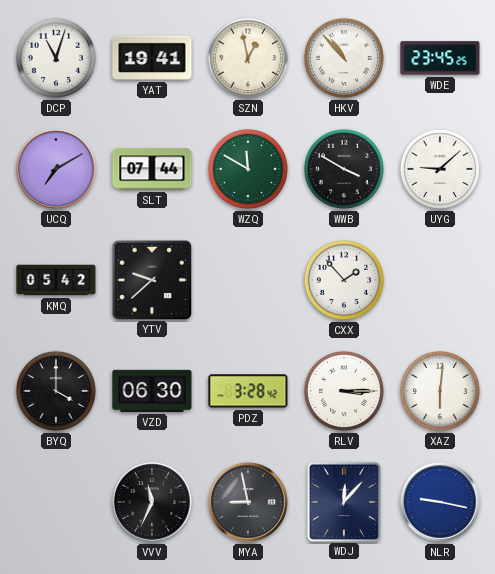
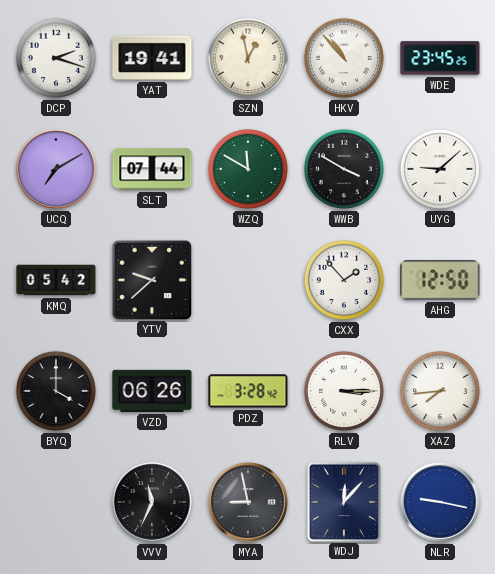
DCP: 11:03 -> 2:18
AHG: none -> 12:50
VZD: 06:30 -> 06:26
XAZ: 6:01 -> 7:44
